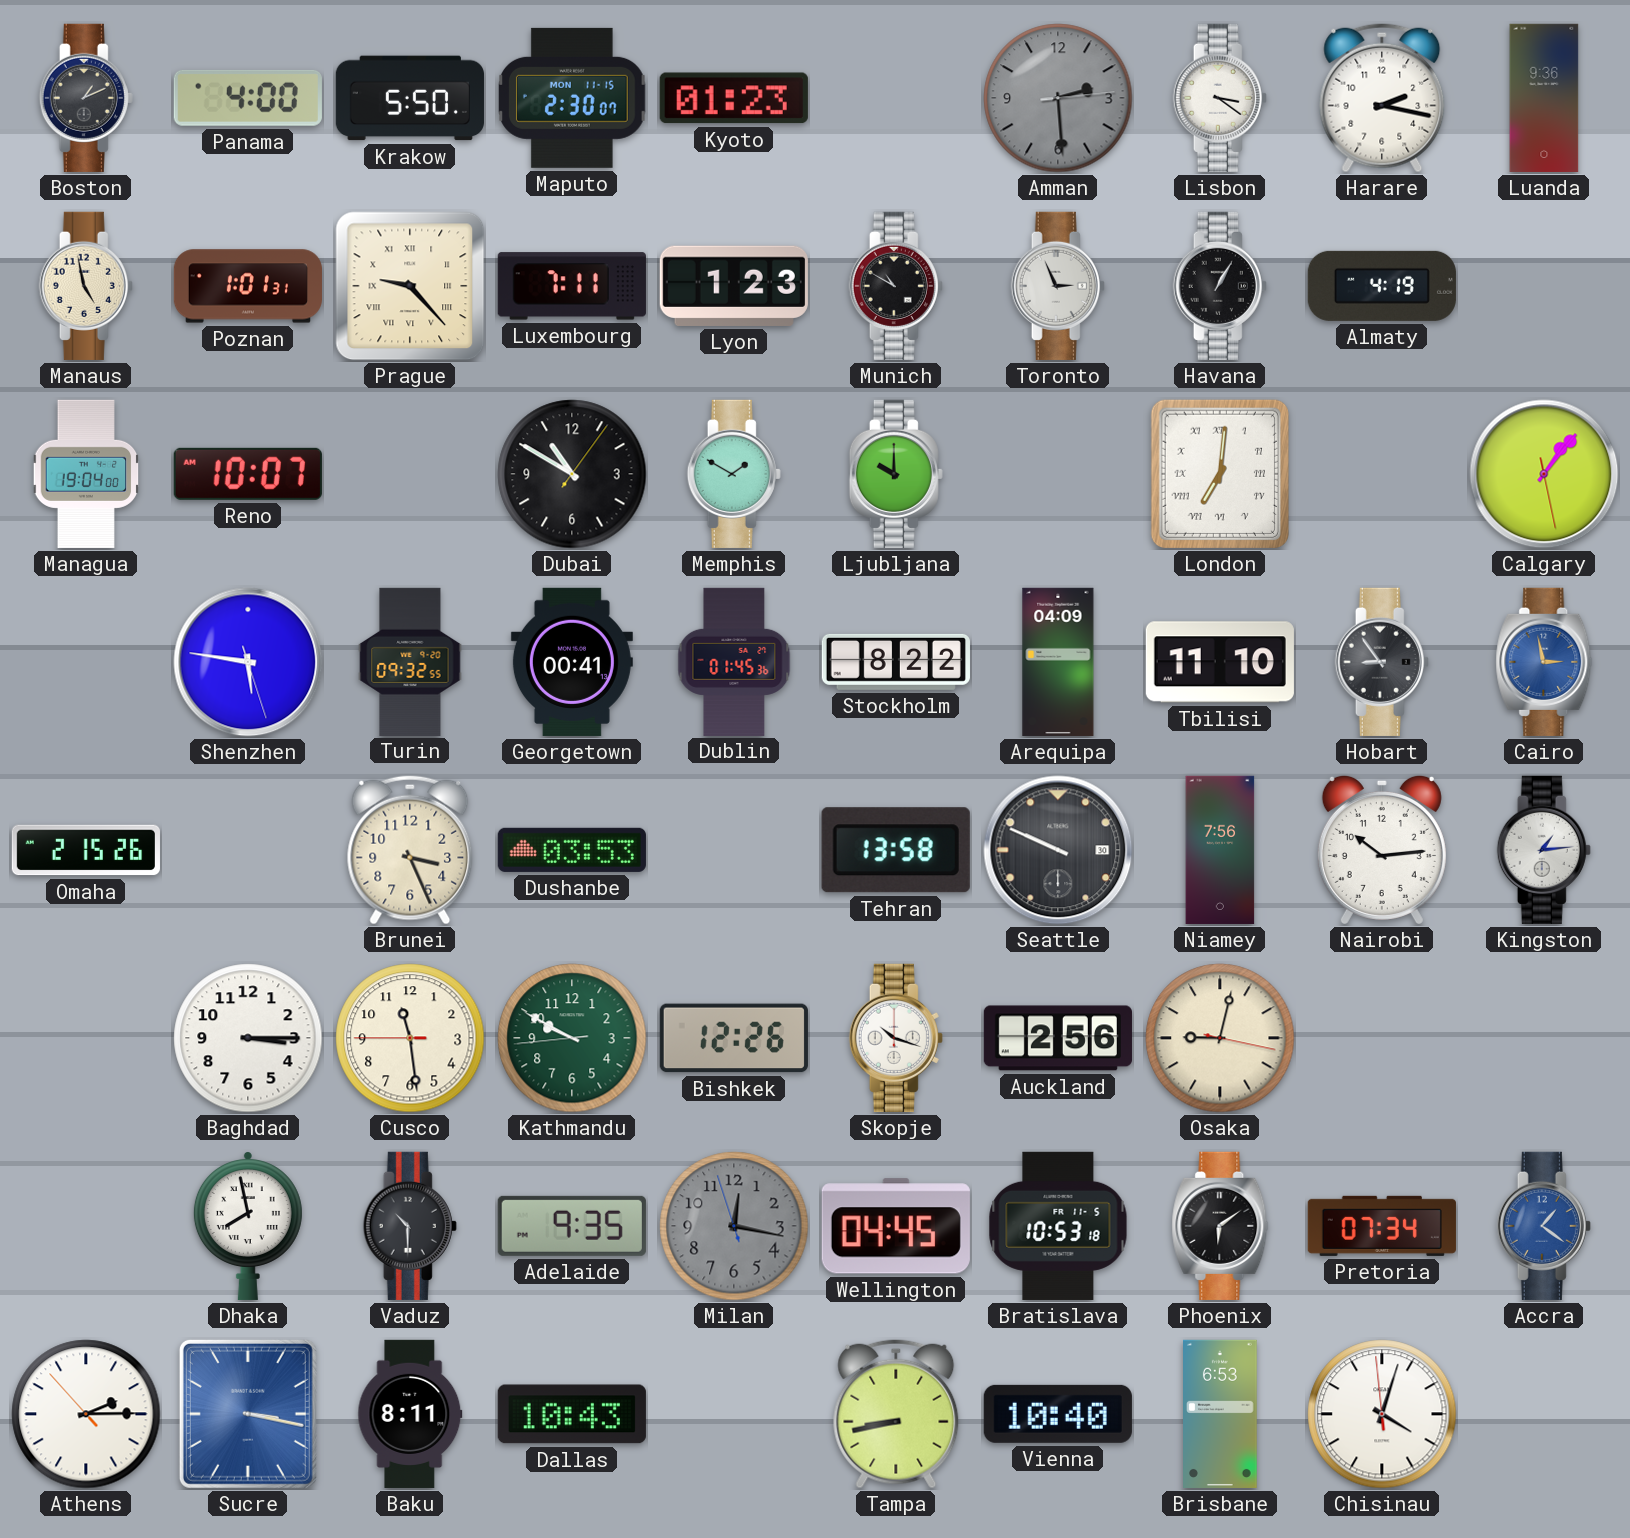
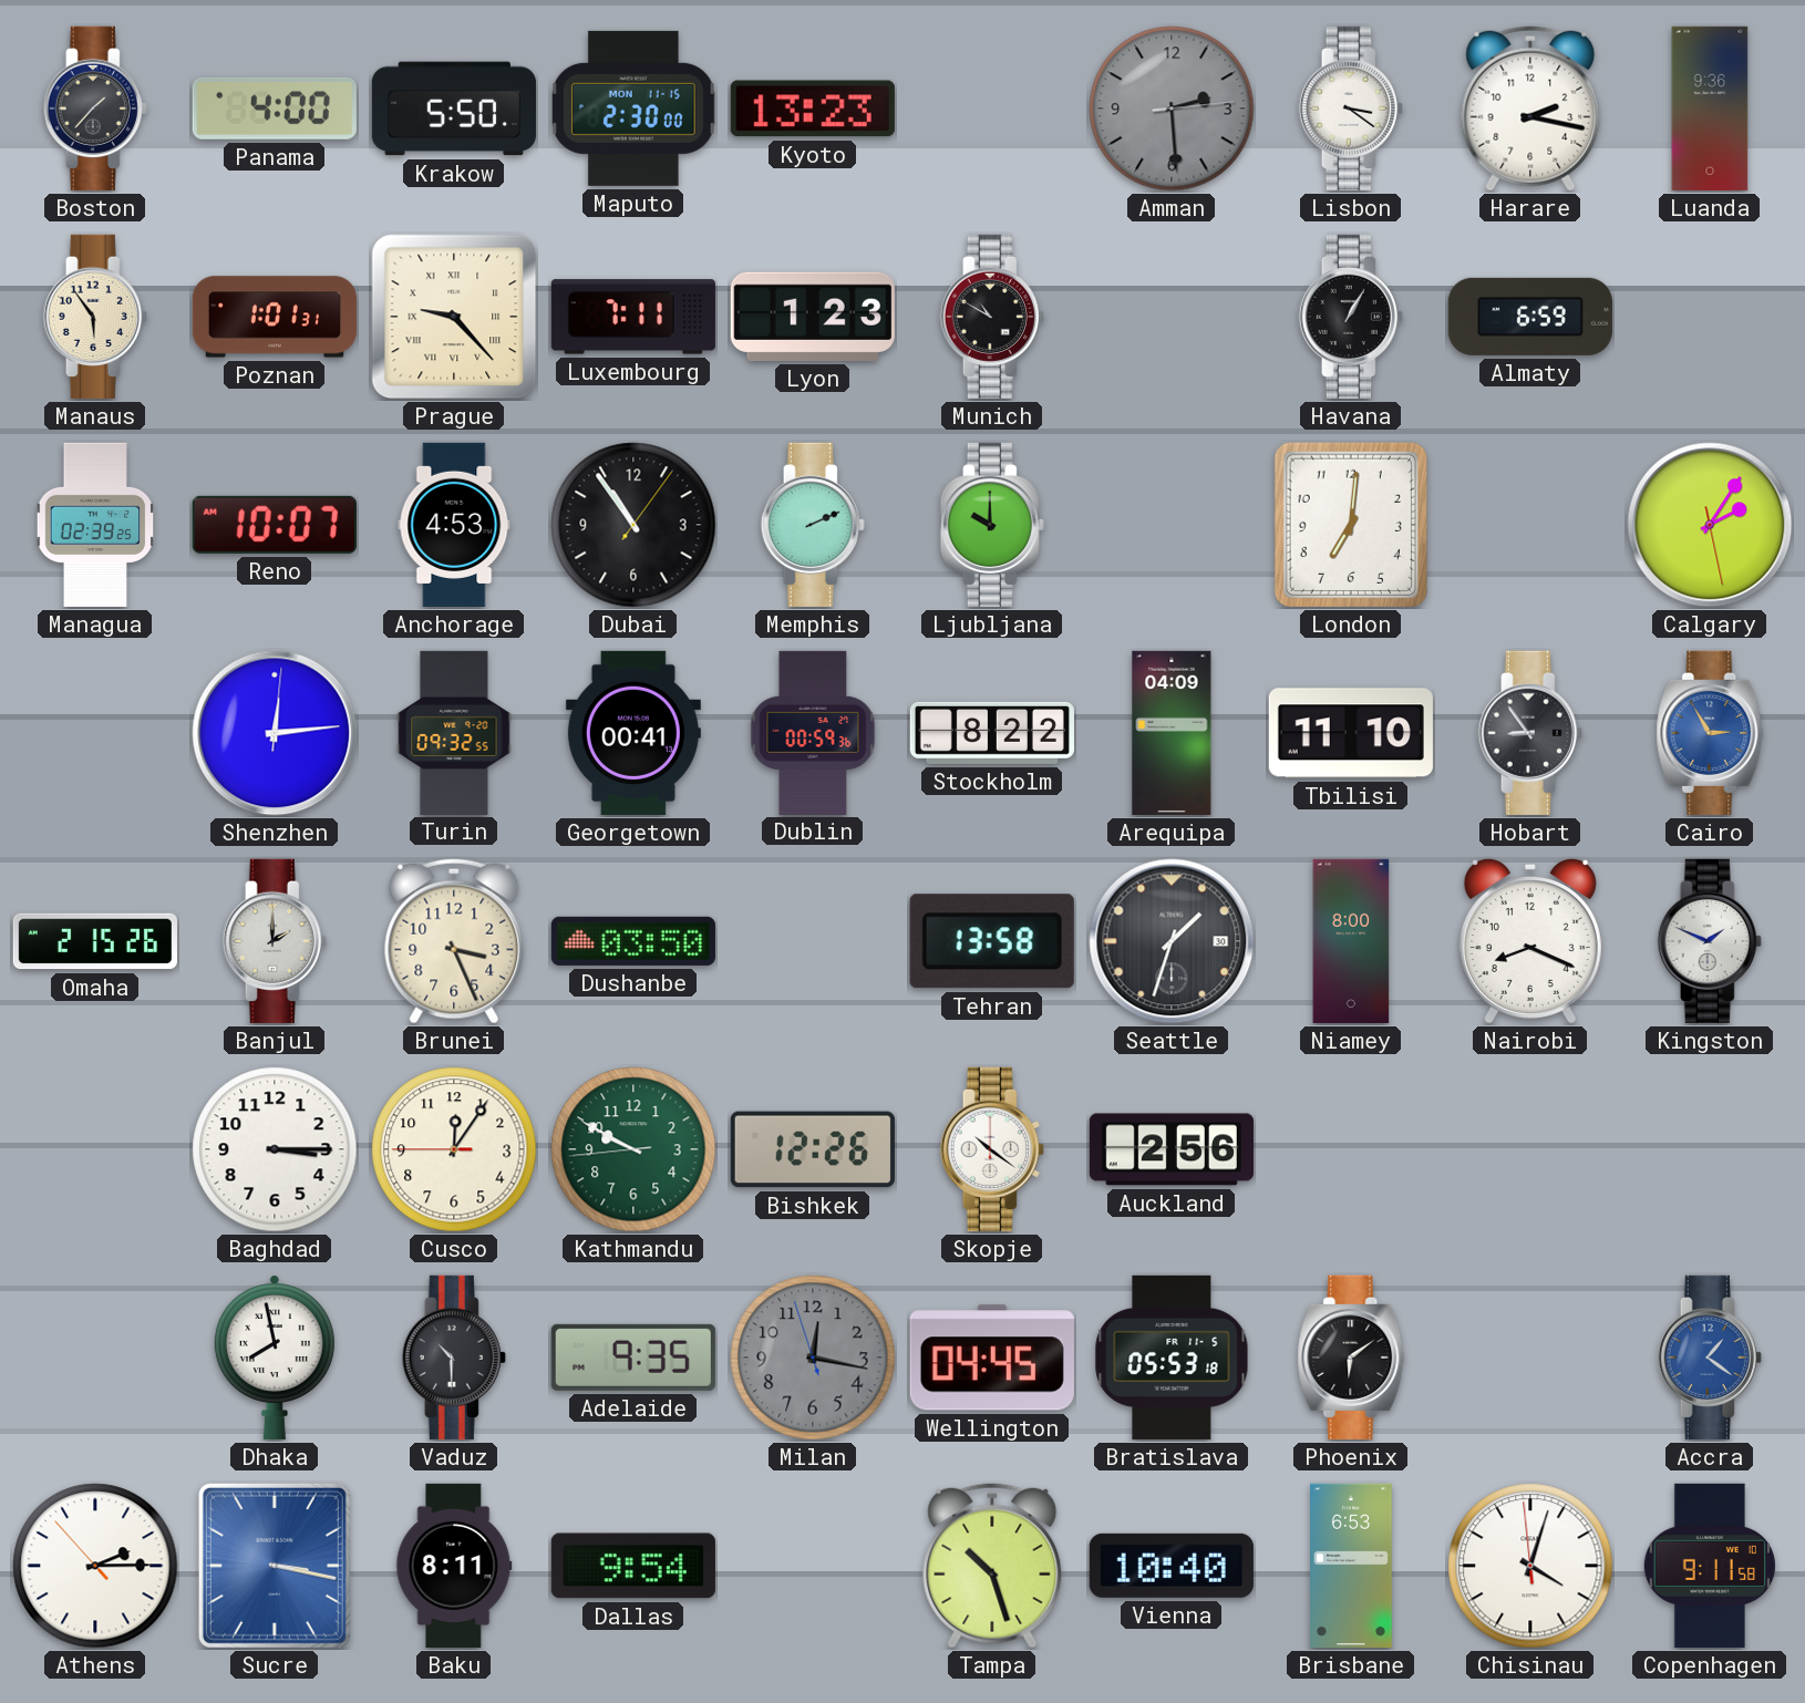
Boston: 1:11 -> 1:37
Maputo: 2:30:07 -> 2:30:00
Kyoto: 01:23 -> 13:23
Manaus: 4:58 -> 5:54
Toronto: 2:56 -> none
Almaty: 4:19 -> 6:59
Managua: 19:04 -> 02:39
Anchorage: none -> 4:53
Dubai: 10:50 -> 10:54
Memphis: 1:50 -> 2:11
London numerals: Roman -> Arabic
Calgary: 1:06 -> 2:05
Shenzhen: 5:46 -> 12:14
Dublin: 01:45 -> 00:59
Cairo: 2:58 -> 2:55
Banjul: none -> 2:00
Dushanbe: 03:53 -> 03:50
Seattle: 9:49 -> 1:33
Niamey: 7:56 -> 8:00
Nairobi: 10:14 -> 8:19
Kingston: 1:14 -> 1:49
Cusco: 11:28 -> 12:05
Skopje: 10:18 -> 10:21
Osaka: 9:02 -> none
Bratislava: 10:53 -> 05:53
Pretoria: 07:34 -> none
Dallas: 10:43 -> 9:54
Tampa: 8:43 -> 10:27
Copenhagen: none -> 9:11
